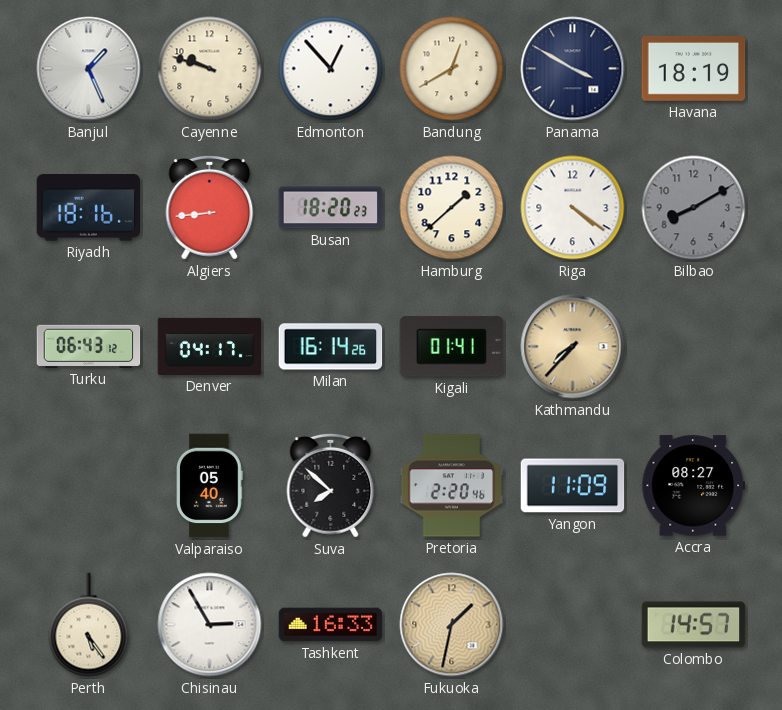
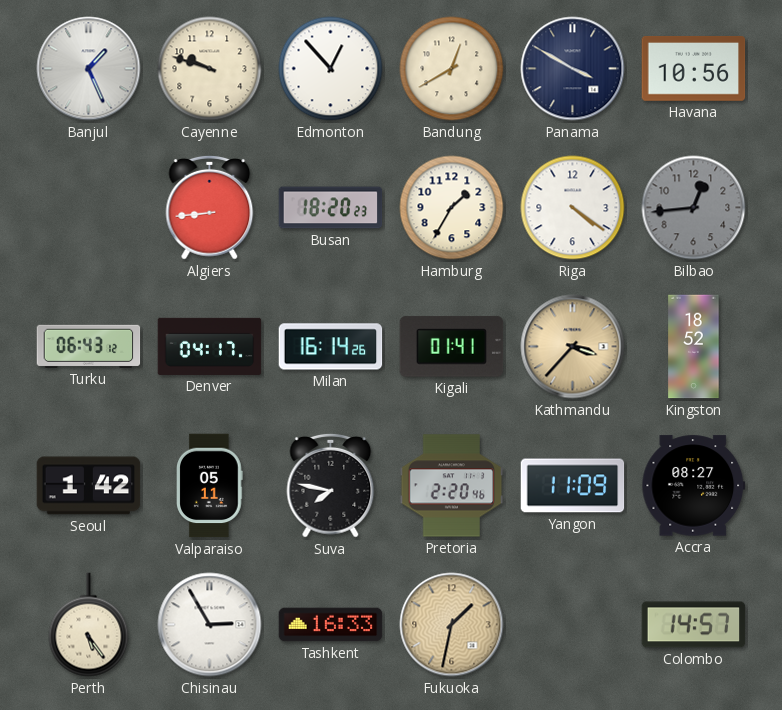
Havana: 18:19 -> 10:56
Riyadh: 18:16 -> none
Hamburg: 1:38 -> 1:35
Bilbao: 8:10 -> 12:44
Kathmandu: 7:37 -> 3:37
Kingston: none -> 18:52
Seoul: none -> 1:42
Valparaiso: 05:40 -> 05:11
Suva: 7:52 -> 7:47
